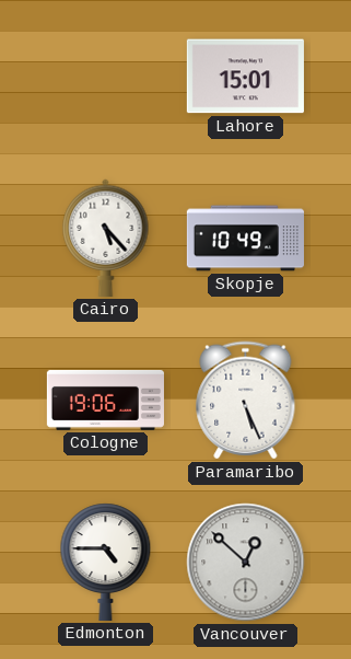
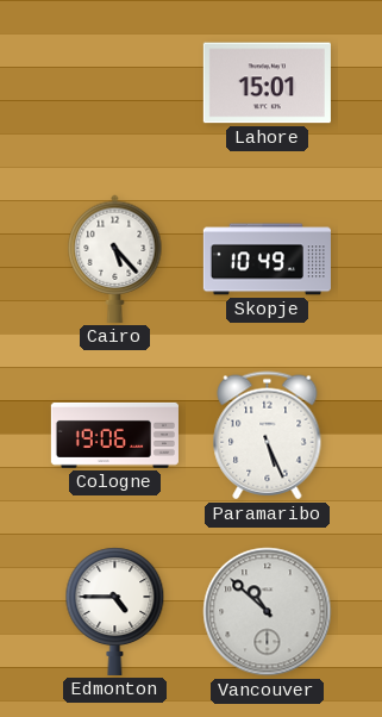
Vancouver: 12:52 -> 10:52
